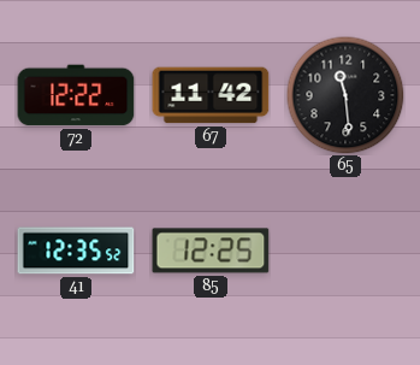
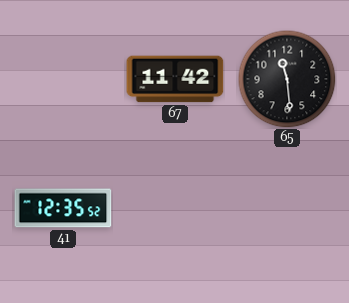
72: 12:22 -> none
85: 12:25 -> none
